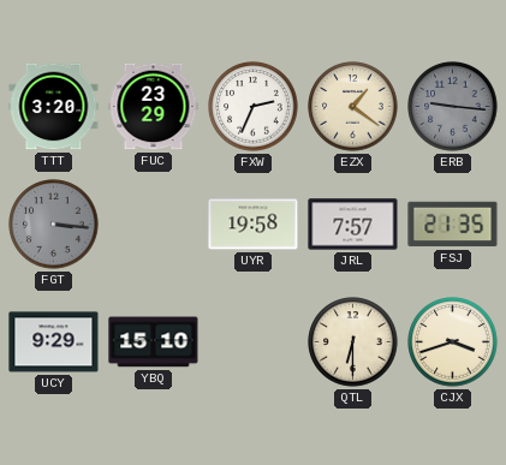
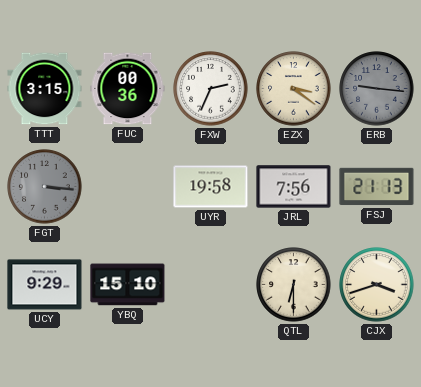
TTT: 3:20 -> 3:15
FUC: 23:29 -> 00:36
EZX: 1:21 -> 3:21
JRL: 7:57 -> 7:56
FSJ: 21:35 -> 21:13
